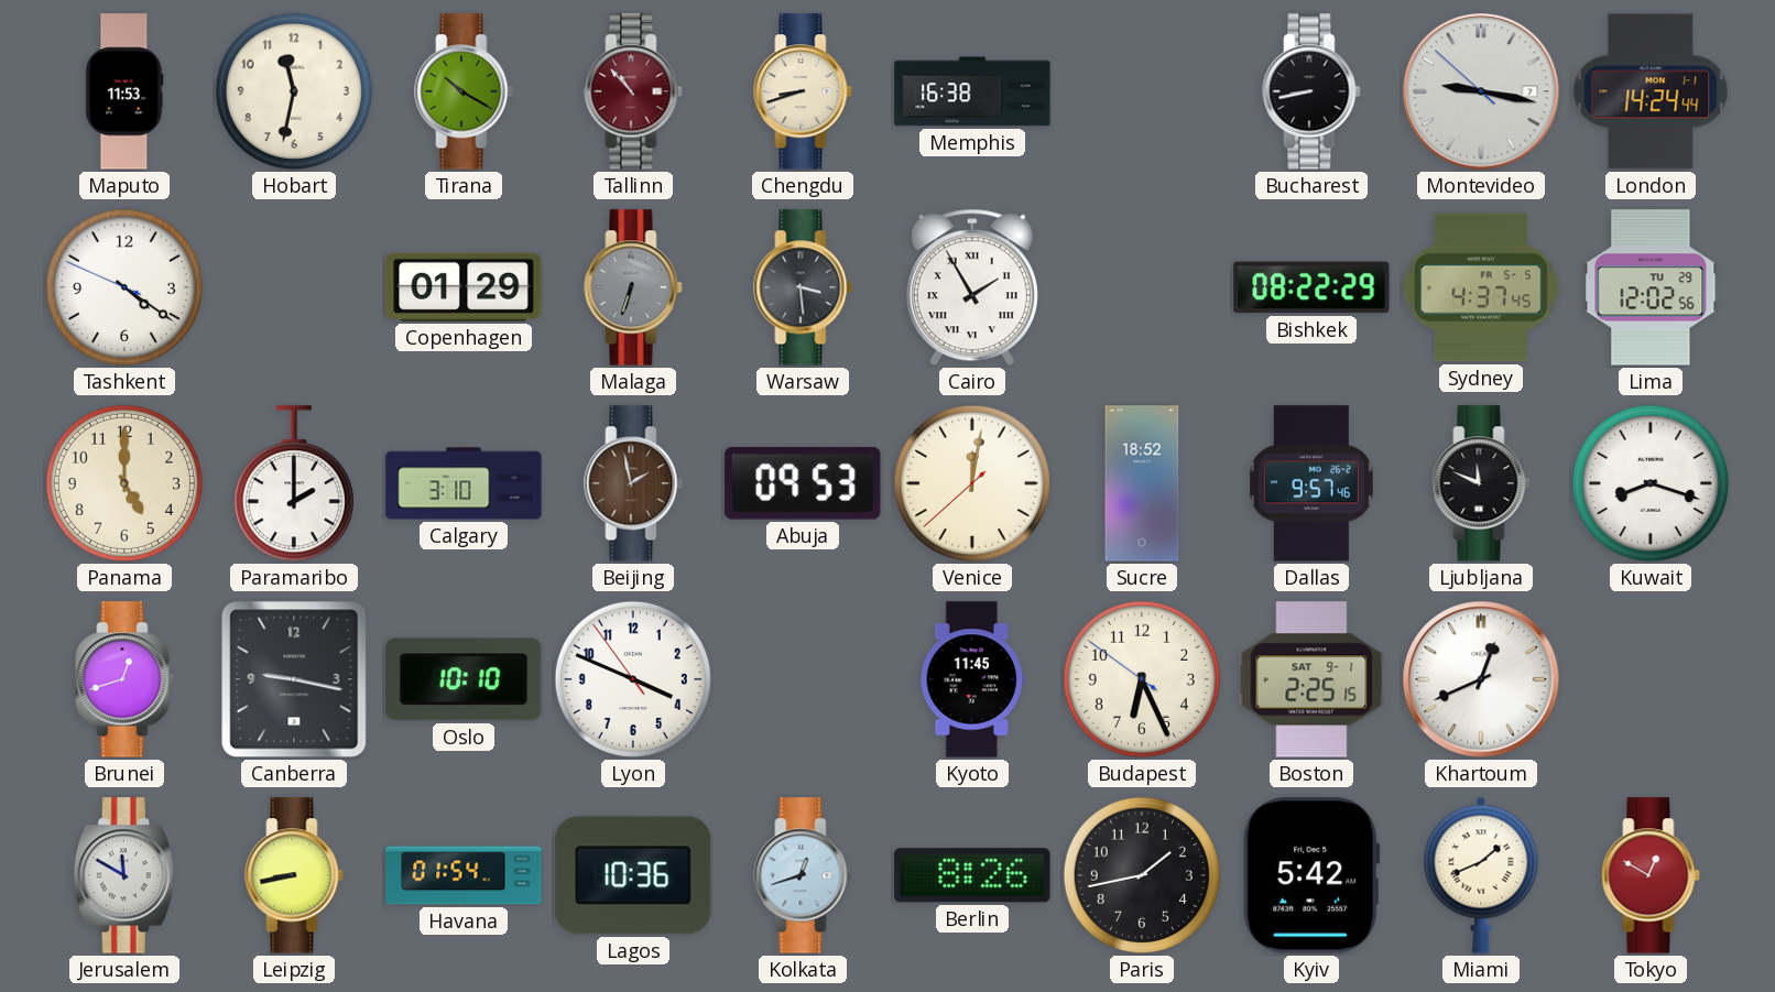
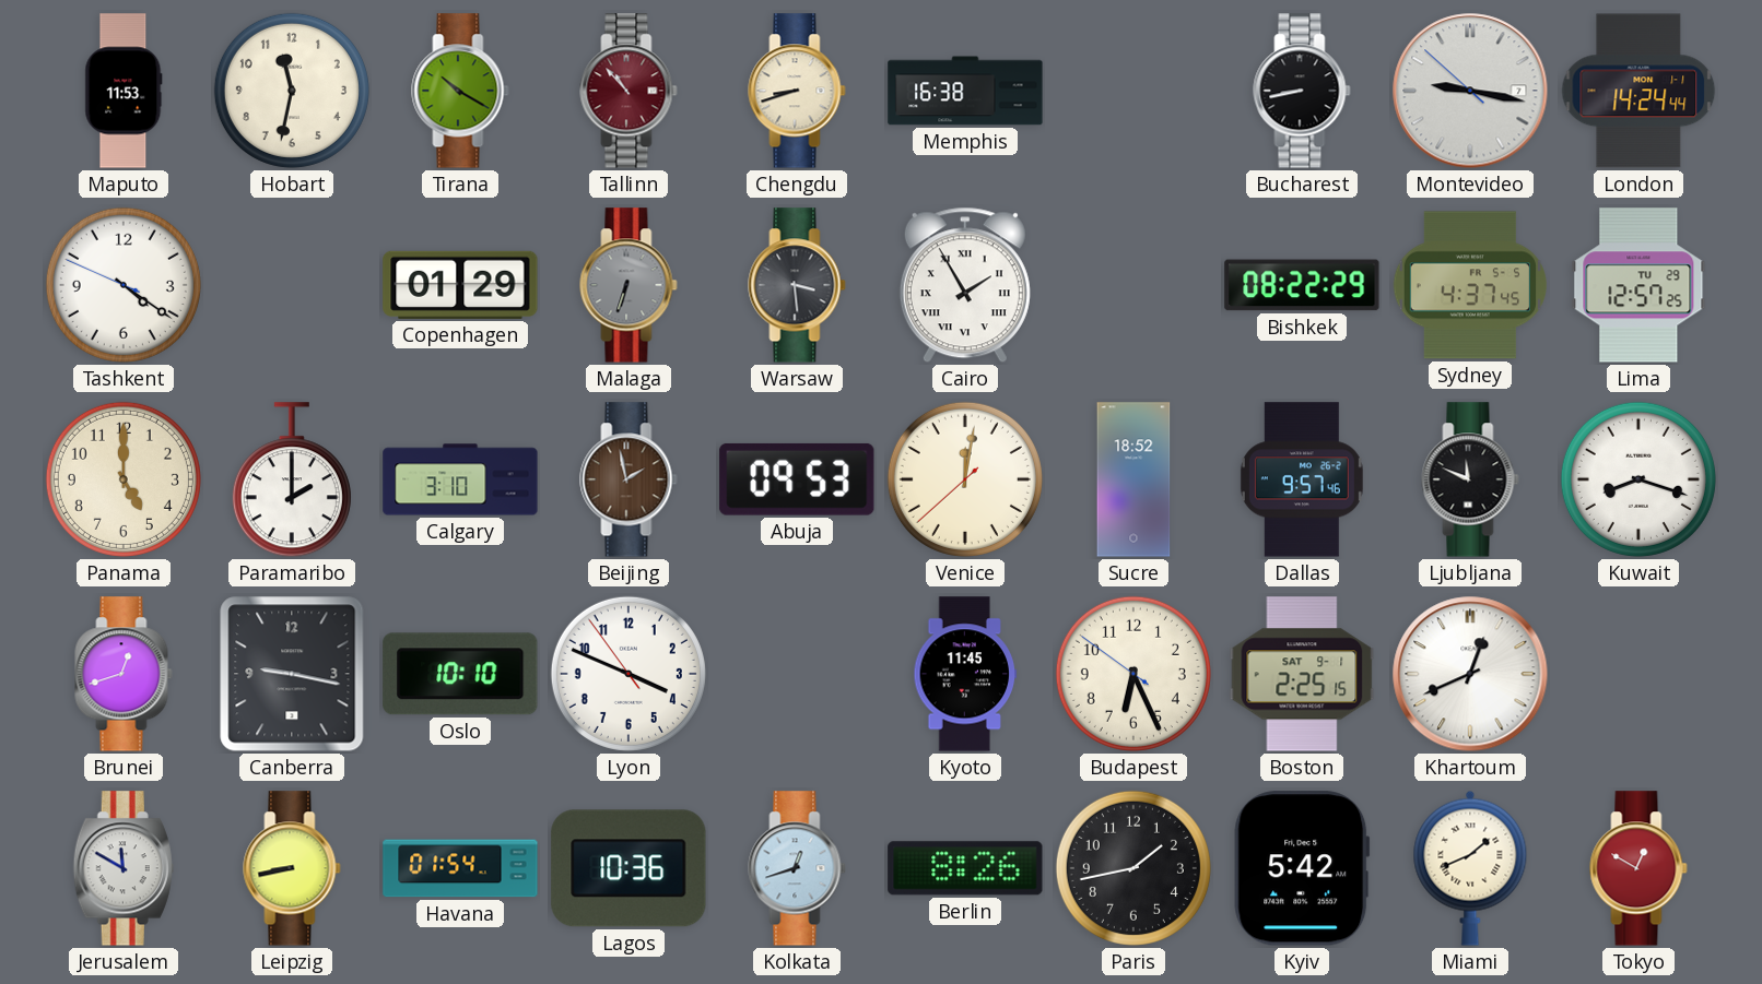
Lima: 12:02 -> 12:57
